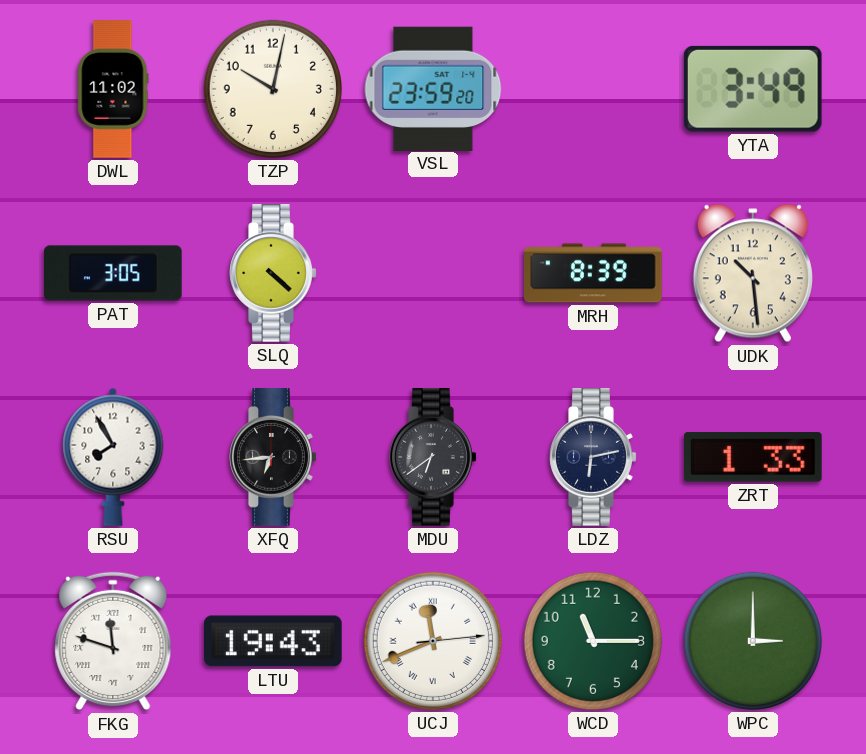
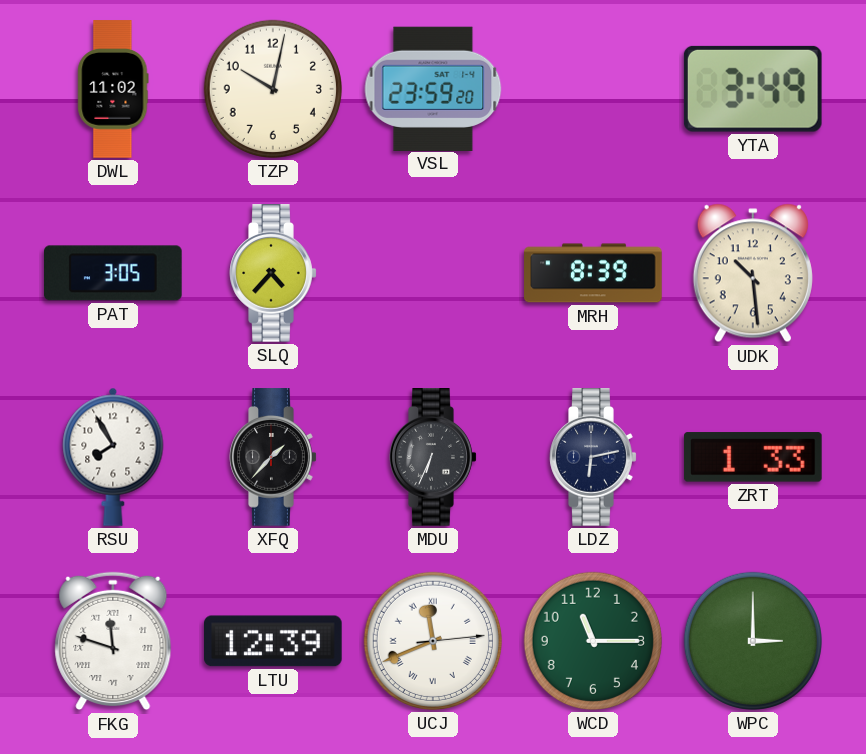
SLQ: 4:22 -> 4:37
XFQ: 6:44 -> 1:37
MDU: 6:39 -> 6:34
LTU: 19:43 -> 12:39
